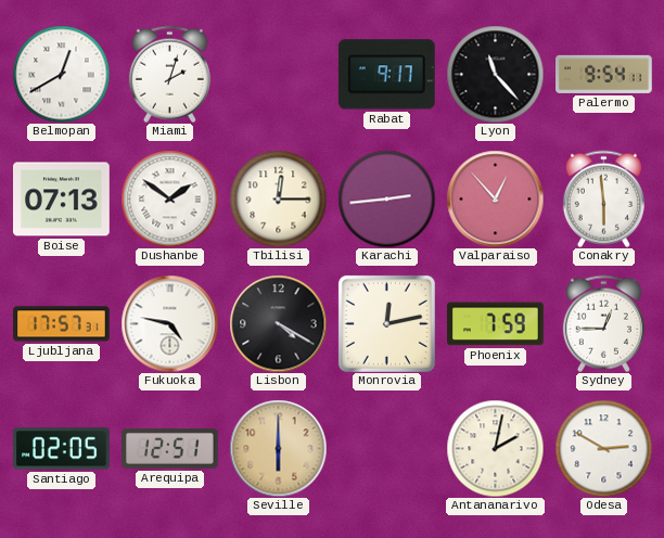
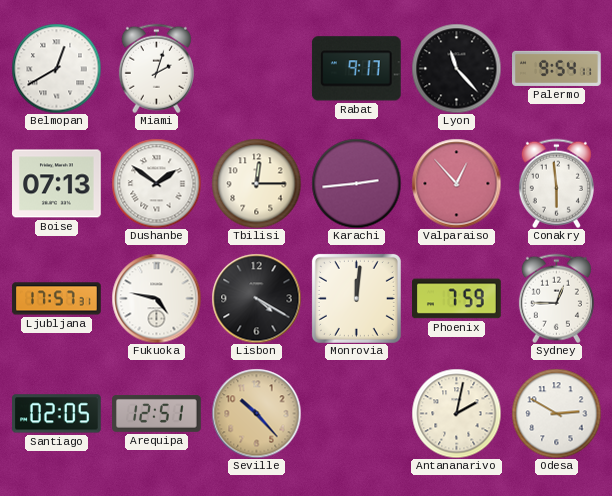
Monrovia: 12:13 -> 12:01
Seville: 6:00 -> 10:23
